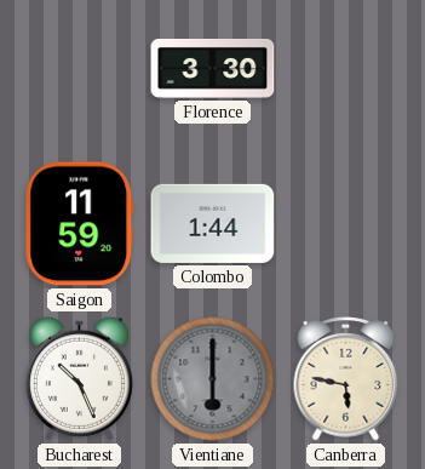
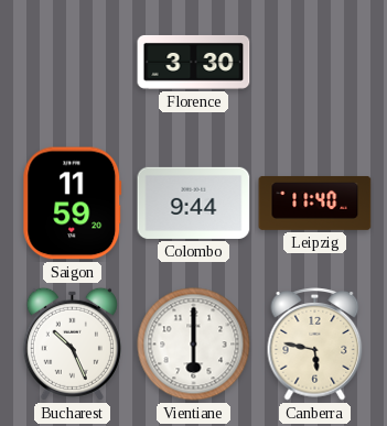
Colombo: 1:44 -> 9:44
Leipzig: none -> 11:40
Vientiane dial: grey -> white
